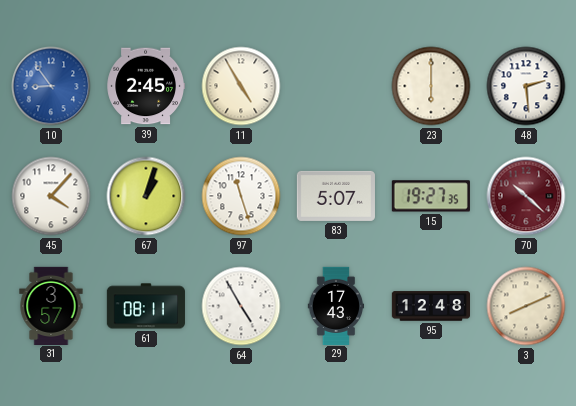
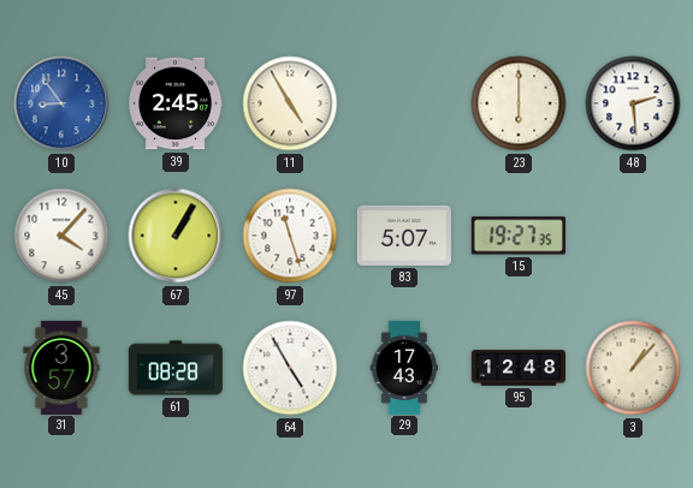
67: 1:03 -> 1:05
70: 10:22 -> none
61: 08:11 -> 08:28
3: 8:11 -> 1:07
